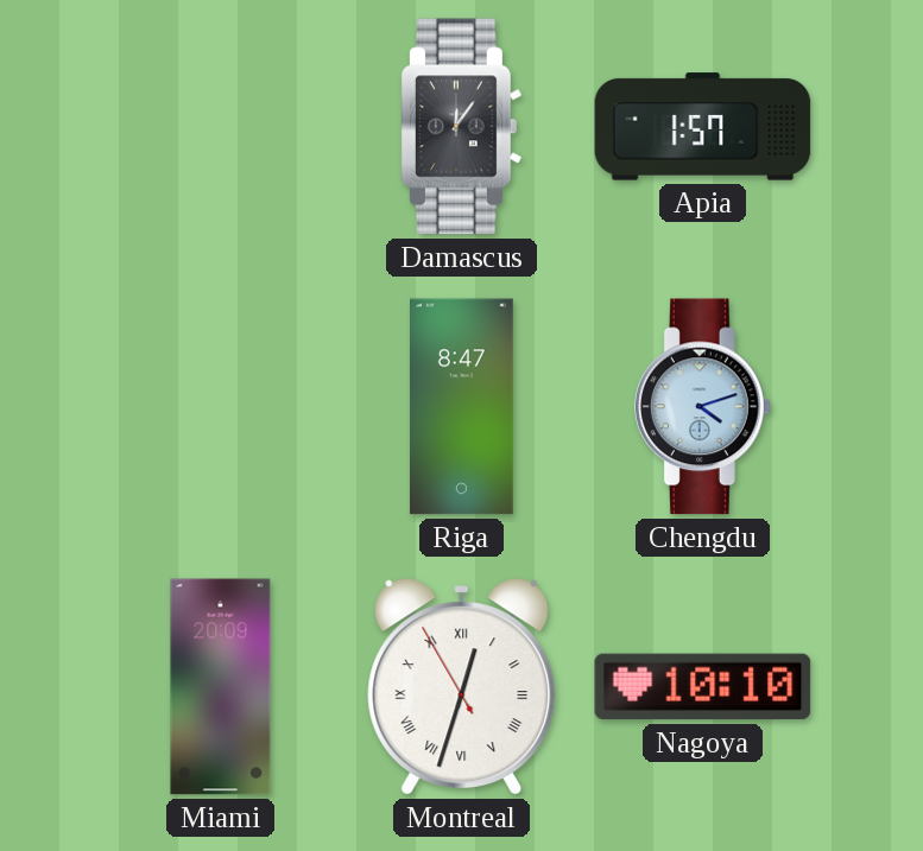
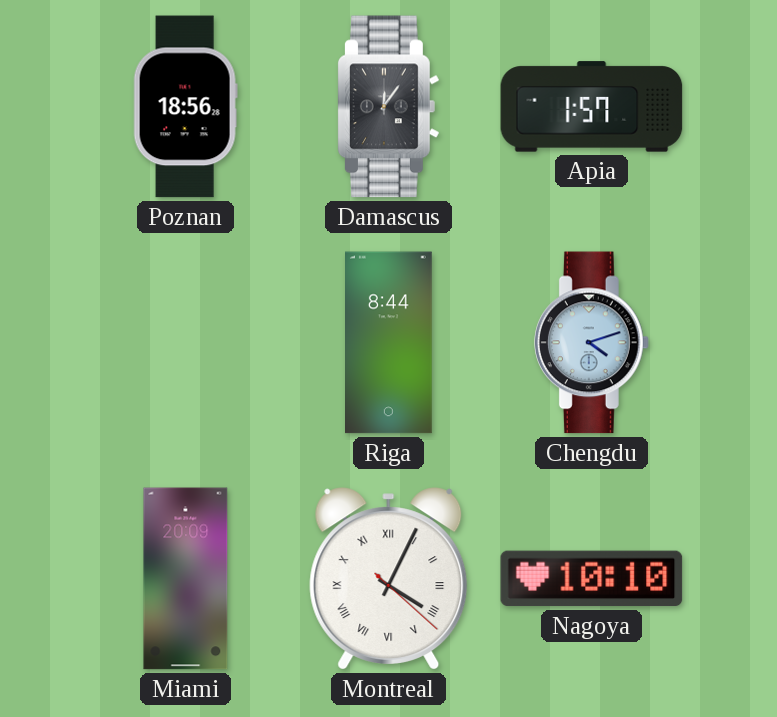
Poznan: none -> 18:56
Riga: 8:47 -> 8:44
Montreal: 12:32 -> 4:04
